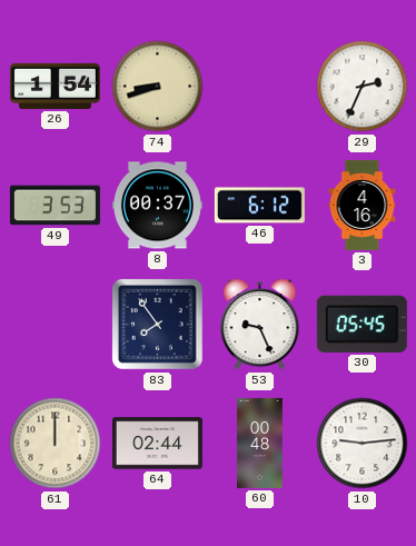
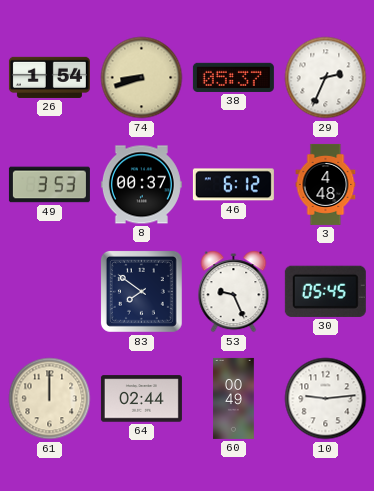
38: none -> 05:37
3: 4:16 -> 4:48
83: 7:54 -> 7:51
60: 00:48 -> 00:49
